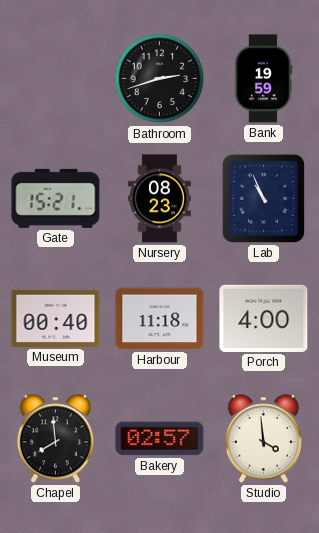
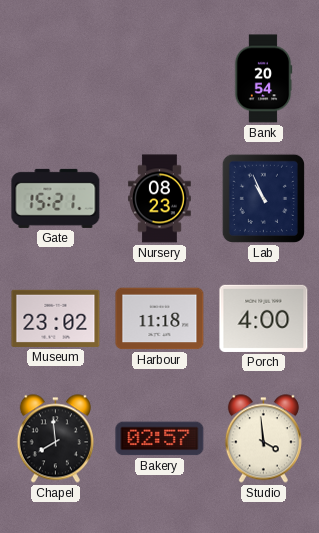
Bathroom: 2:42 -> none
Bank: 19:59 -> 20:54
Museum: 00:40 -> 23:02
